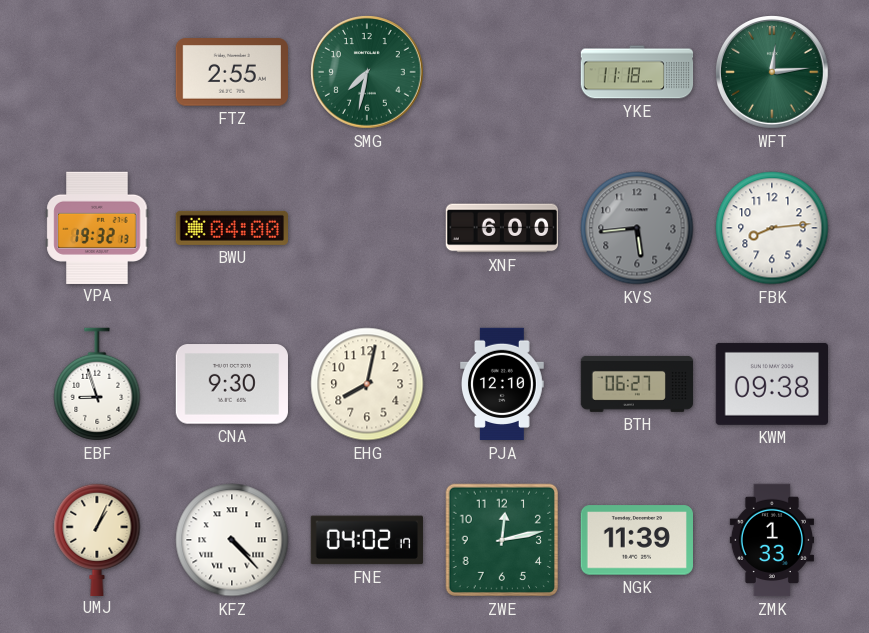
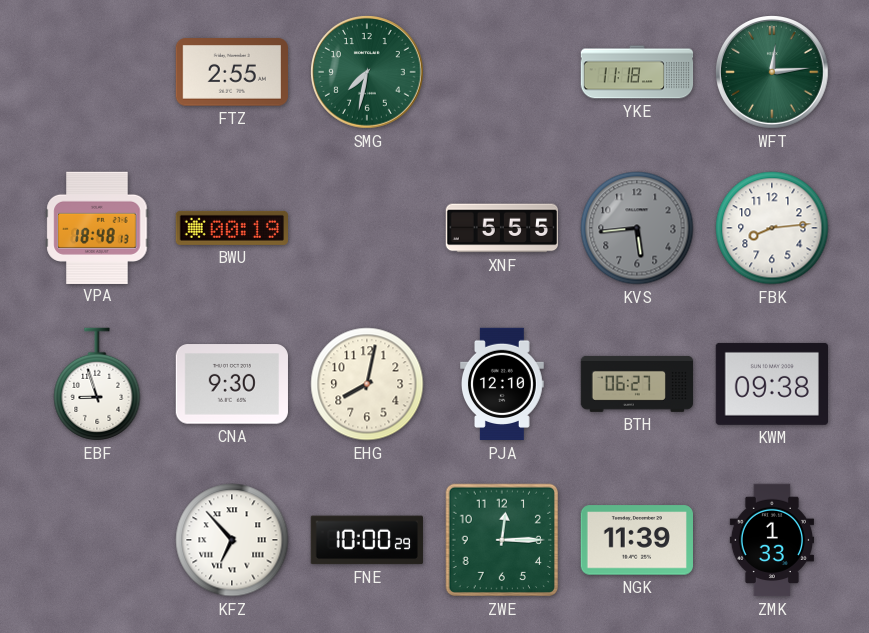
VPA: 19:32 -> 18:48
BWU: 04:00 -> 00:19
XNF: 6:00 -> 5:55
UMJ: 1:04 -> none
KFZ: 4:23 -> 6:53
FNE: 04:02 -> 10:00
ZWE: 12:13 -> 12:15
